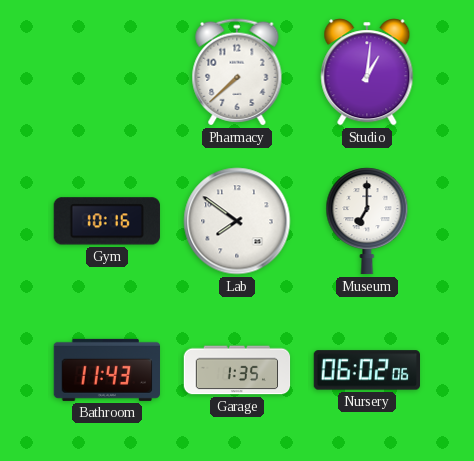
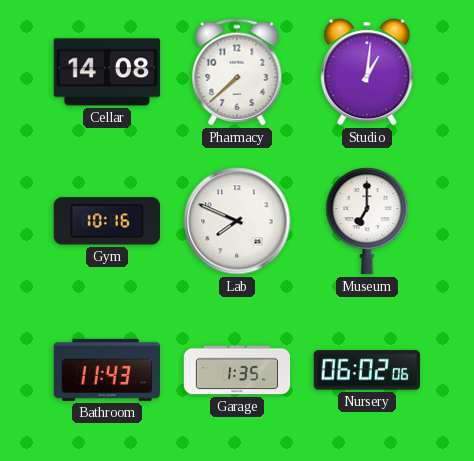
Cellar: none -> 14:08
Lab: 7:51 -> 7:49
